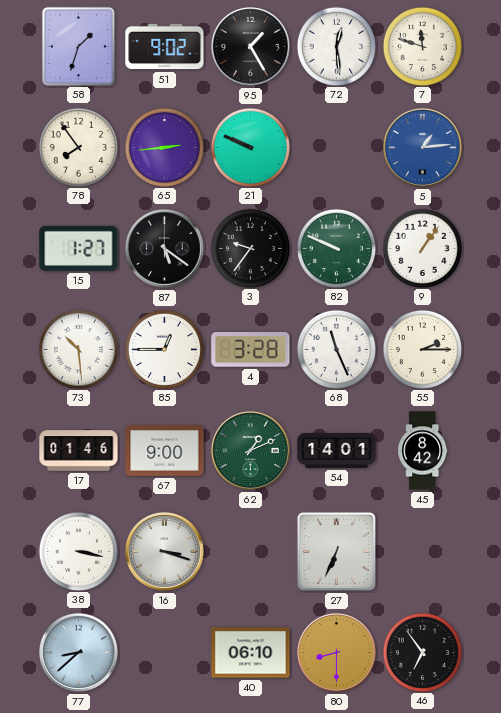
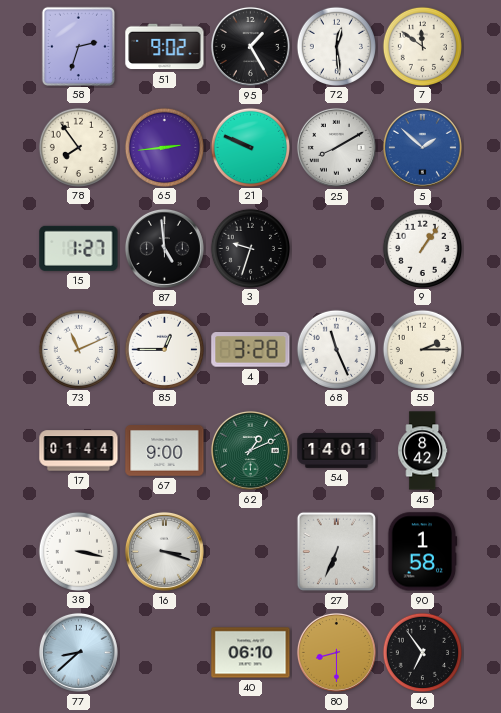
58: 1:33 -> 2:33
7: 11:48 -> 11:51
25: none -> 8:10
5: 1:14 -> 1:52
87: 5:21 -> 4:59
3: 9:36 -> 9:33
82: 9:49 -> none
73: 10:29 -> 11:11
17: 01:46 -> 01:44
90: none -> 1:58
